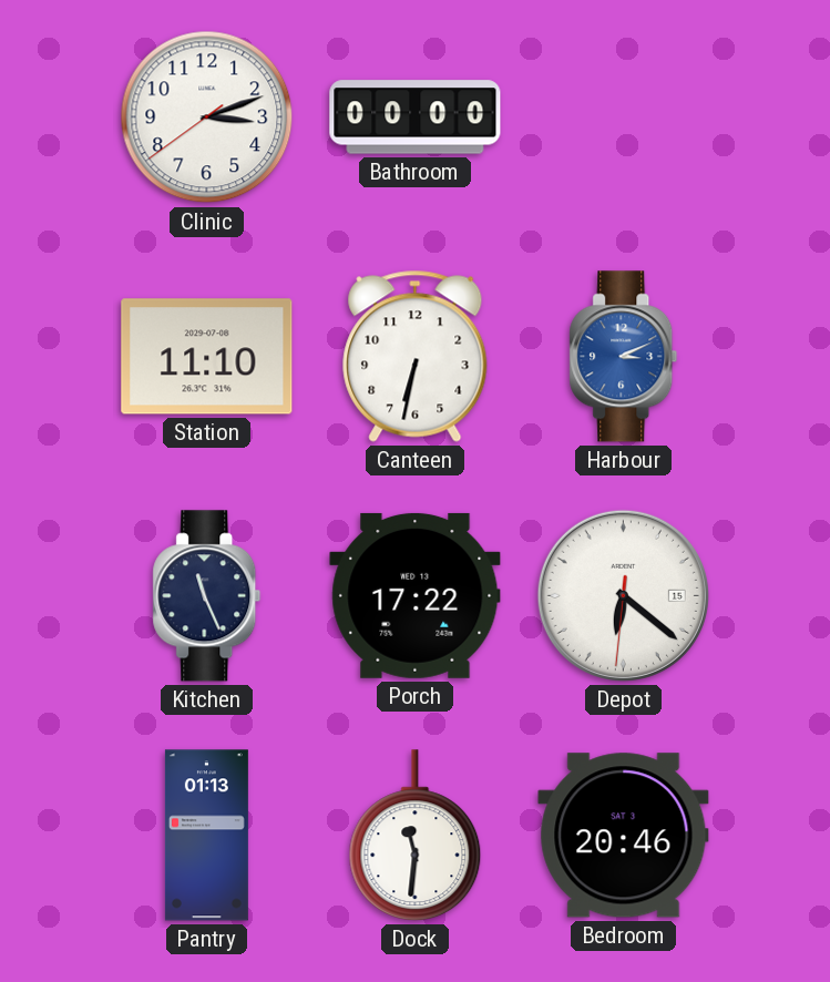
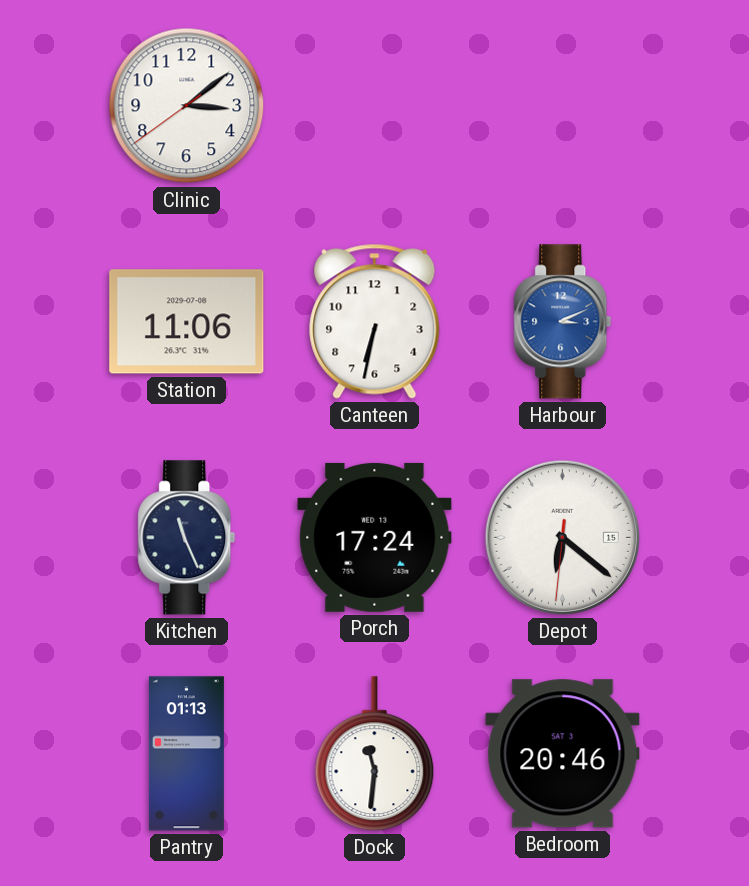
Clinic: 3:11 -> 3:08
Bathroom: 00:00 -> none
Station: 11:10 -> 11:06
Porch: 17:22 -> 17:24
